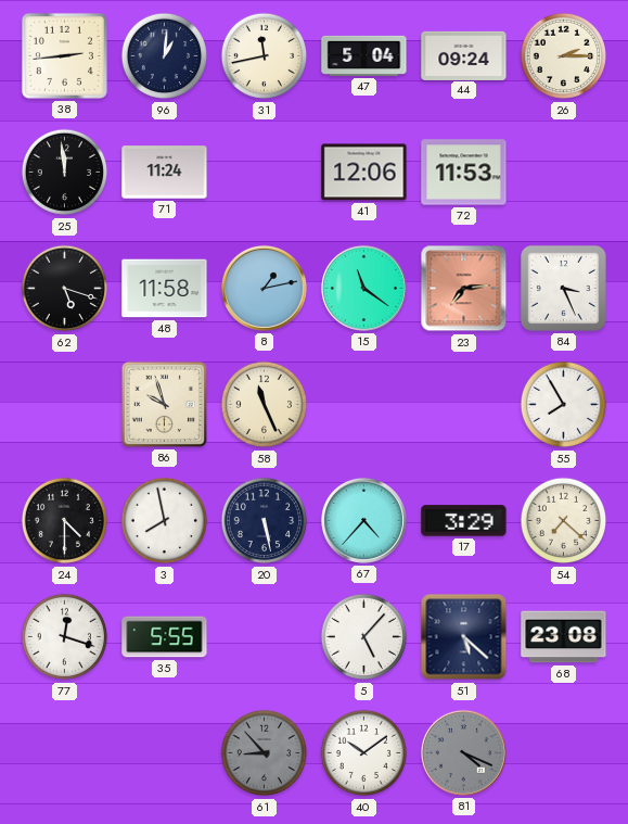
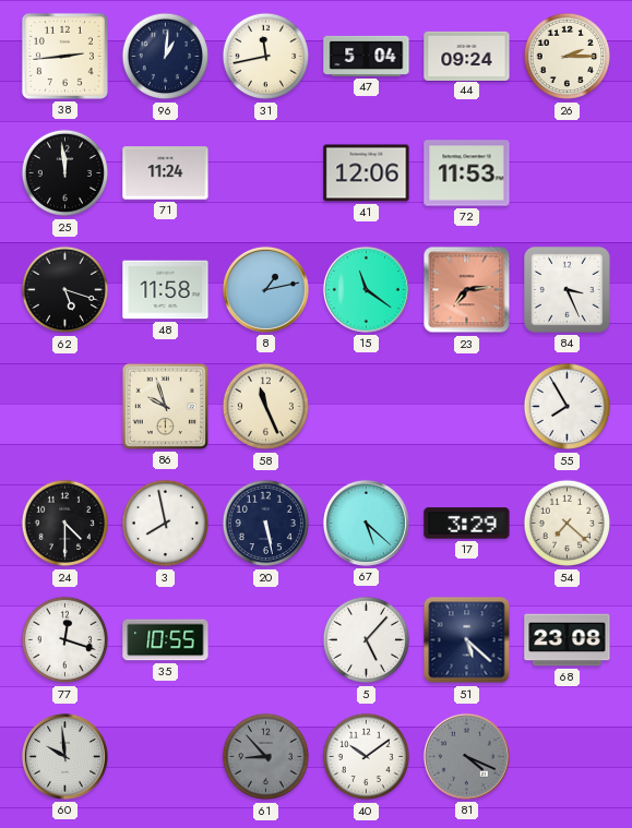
67: 4:37 -> 5:22
35: 5:55 -> 10:55
60: none -> 9:59
